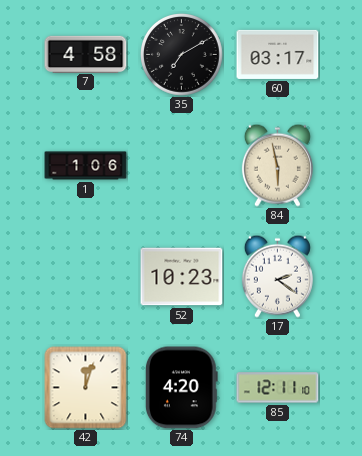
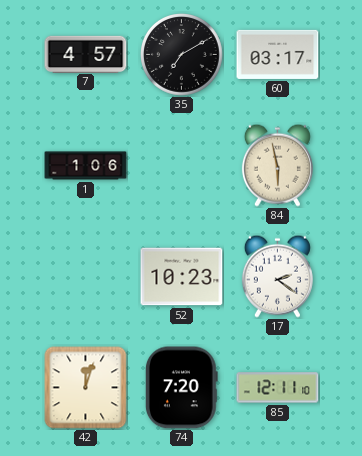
7: 4:58 -> 4:57
74: 4:20 -> 7:20
